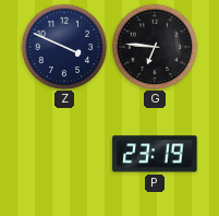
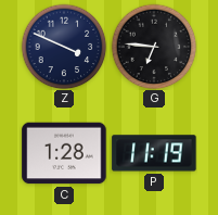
C: none -> 1:28
P: 23:19 -> 11:19
